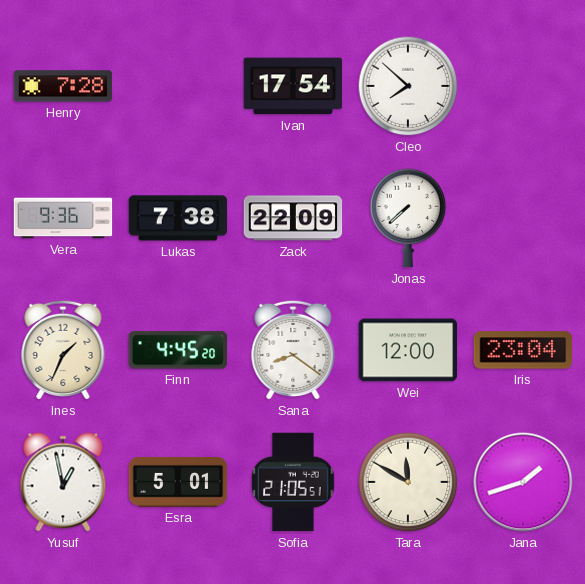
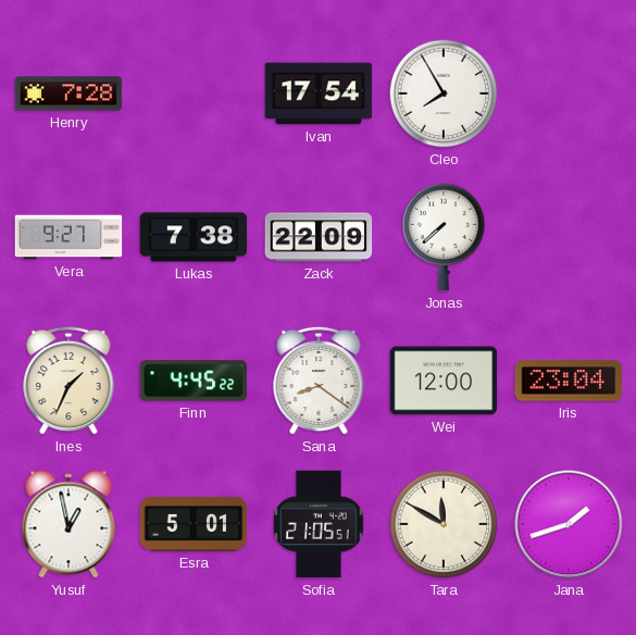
Cleo: 7:52 -> 7:55
Vera: 9:36 -> 9:27
Finn: 4:45:20 -> 4:45:22
